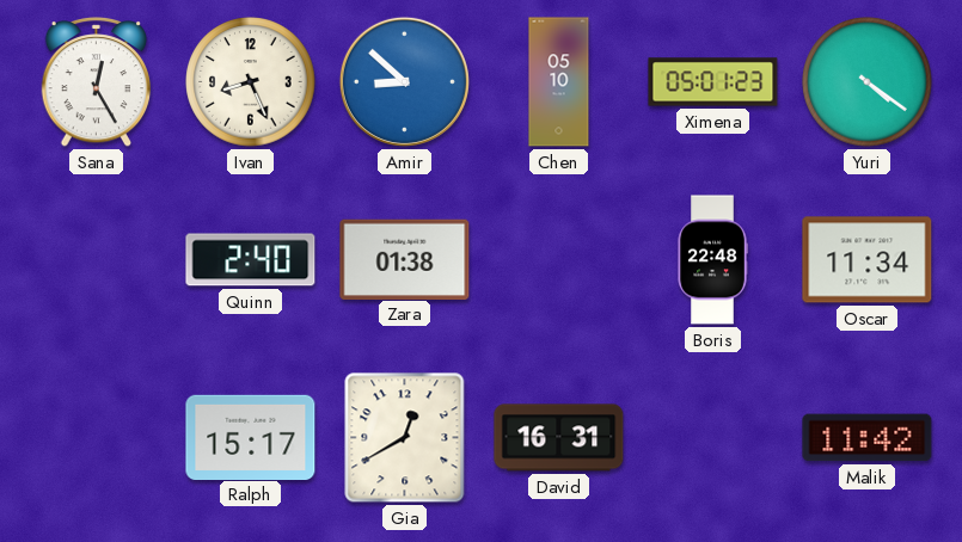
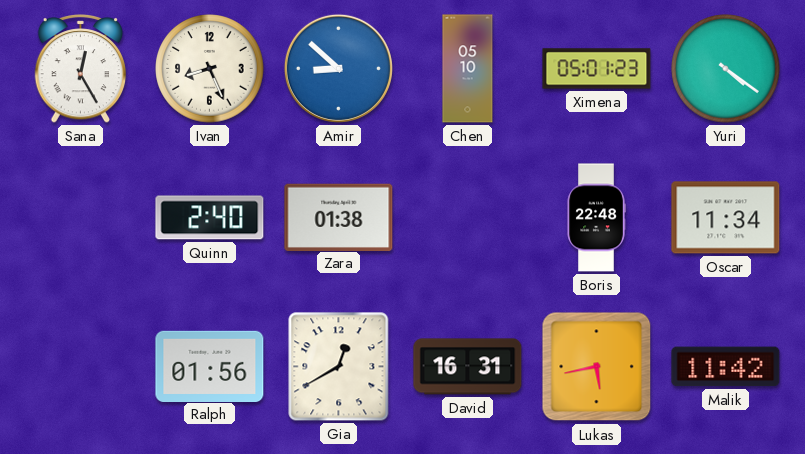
Ralph: 15:17 -> 01:56
Lukas: none -> 5:43
